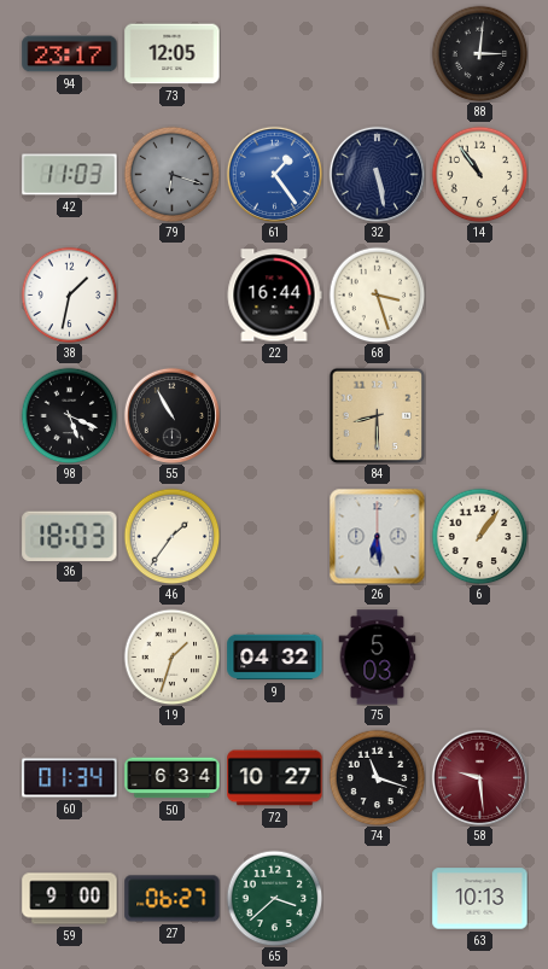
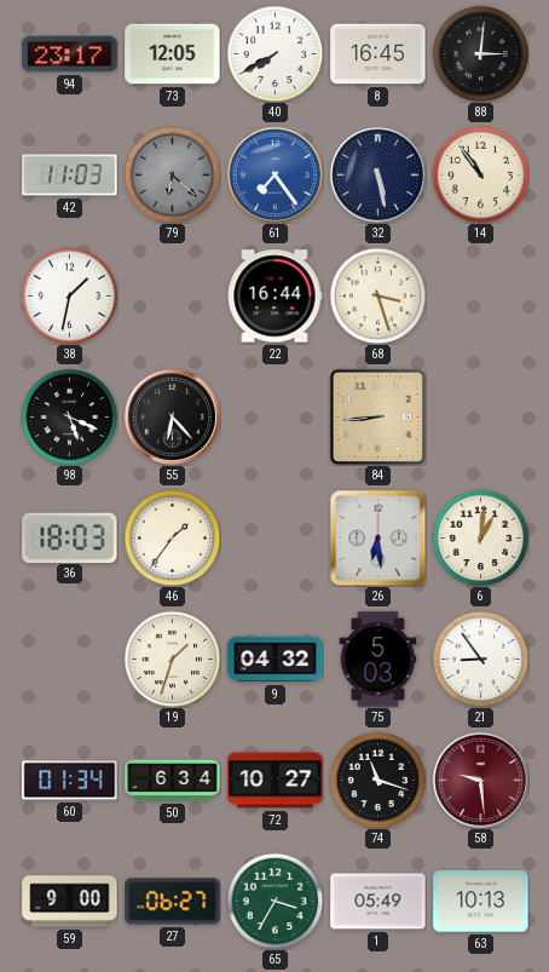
40: none -> 7:40
8: none -> 16:45
79: 6:18 -> 6:22
61: 1:24 -> 7:24
55: 10:55 -> 6:23
84: 8:30 -> 8:44
6: 1:06 -> 1:01
21: none -> 8:54
65: 3:38 -> 3:35
1: none -> 05:49
